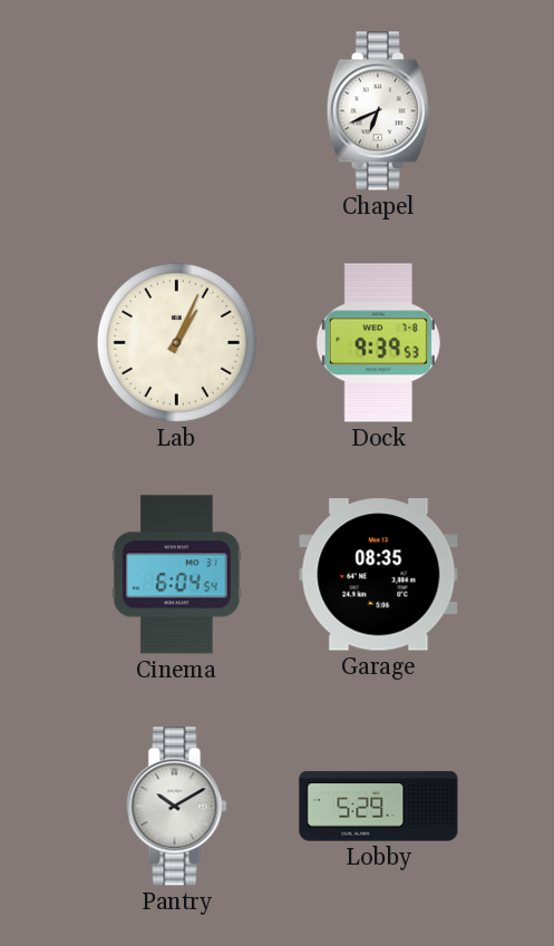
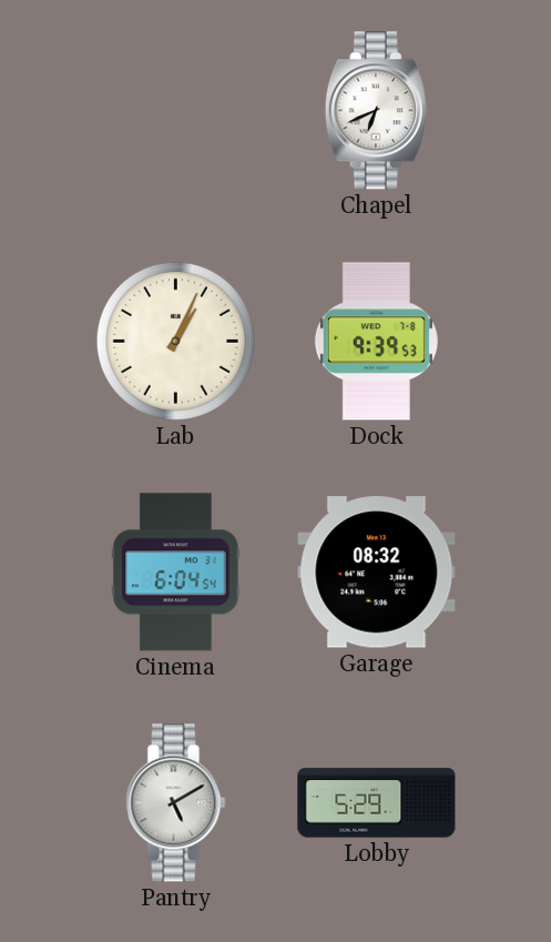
Garage: 08:35 -> 08:32
Pantry: 10:10 -> 5:10
